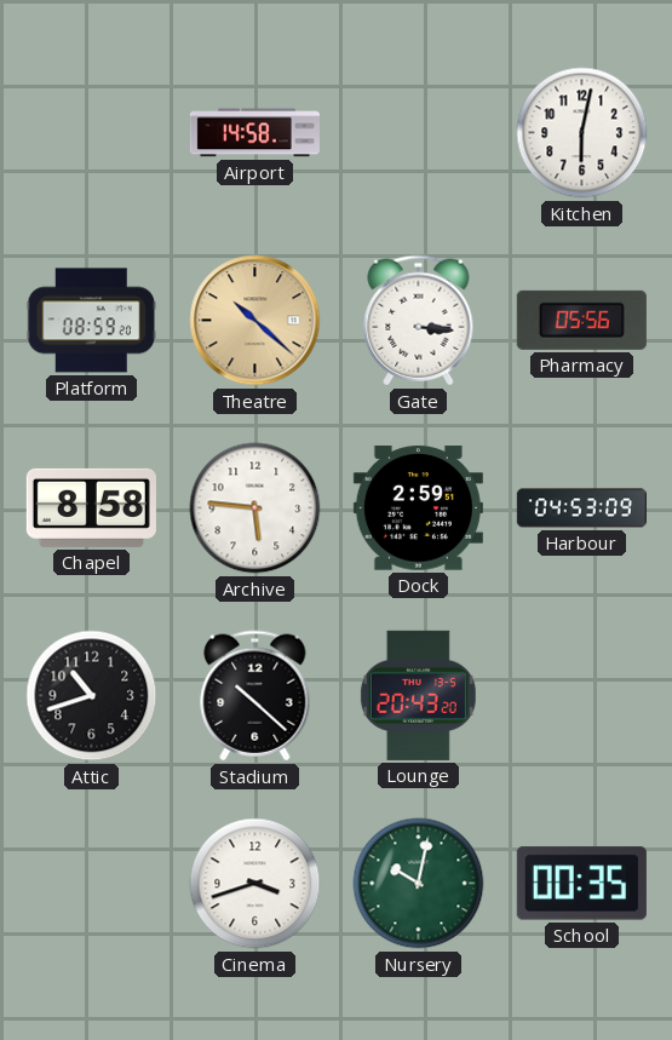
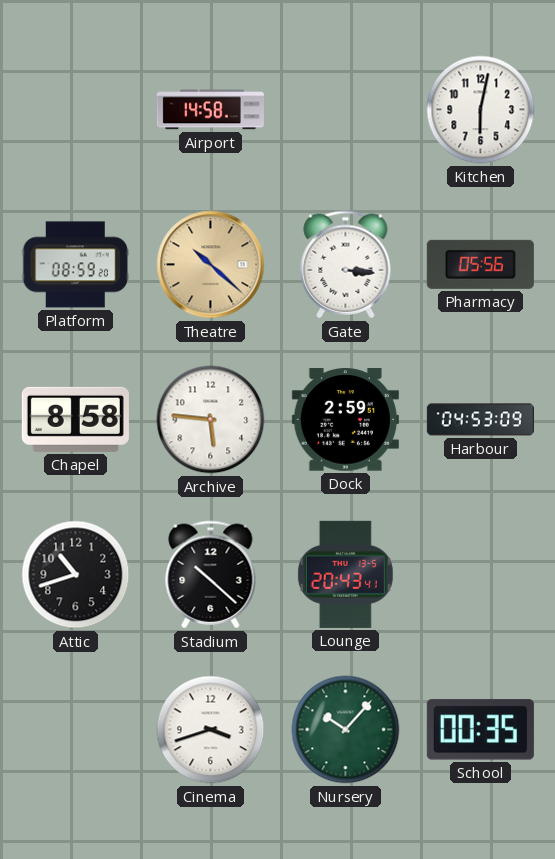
Lounge: 20:43:20 -> 20:43:41
Nursery: 10:02 -> 10:07
